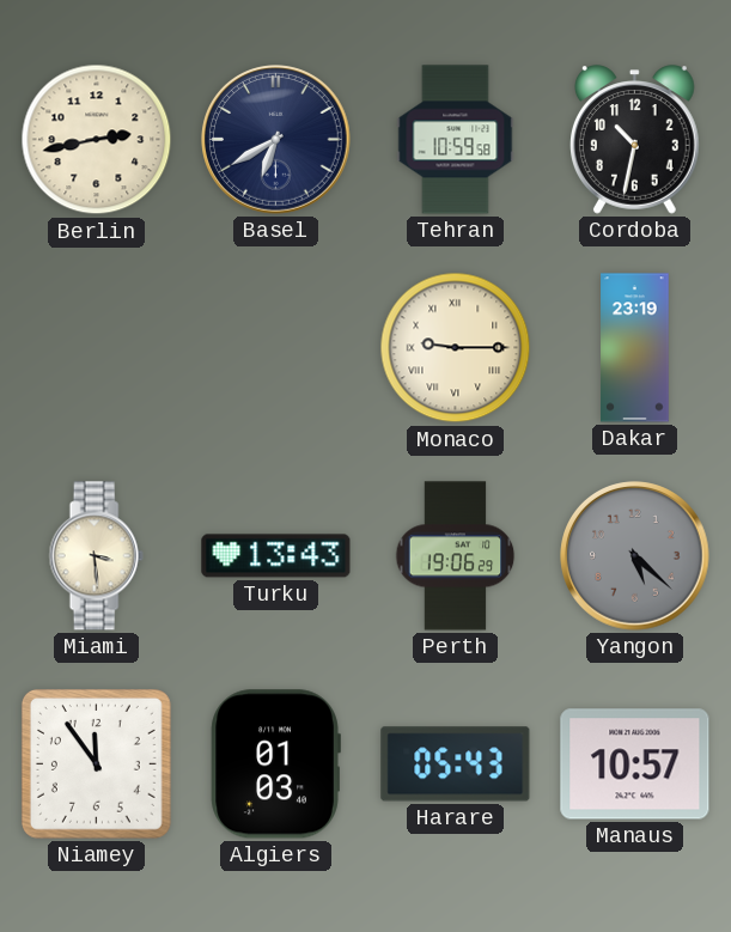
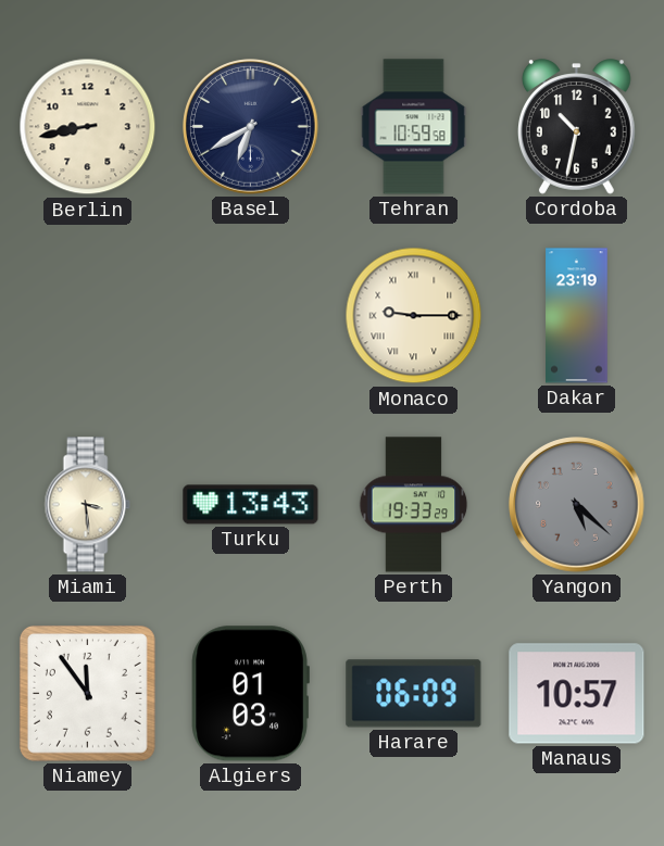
Berlin: 2:43 -> 8:43
Perth: 19:06 -> 19:33
Harare: 05:43 -> 06:09
